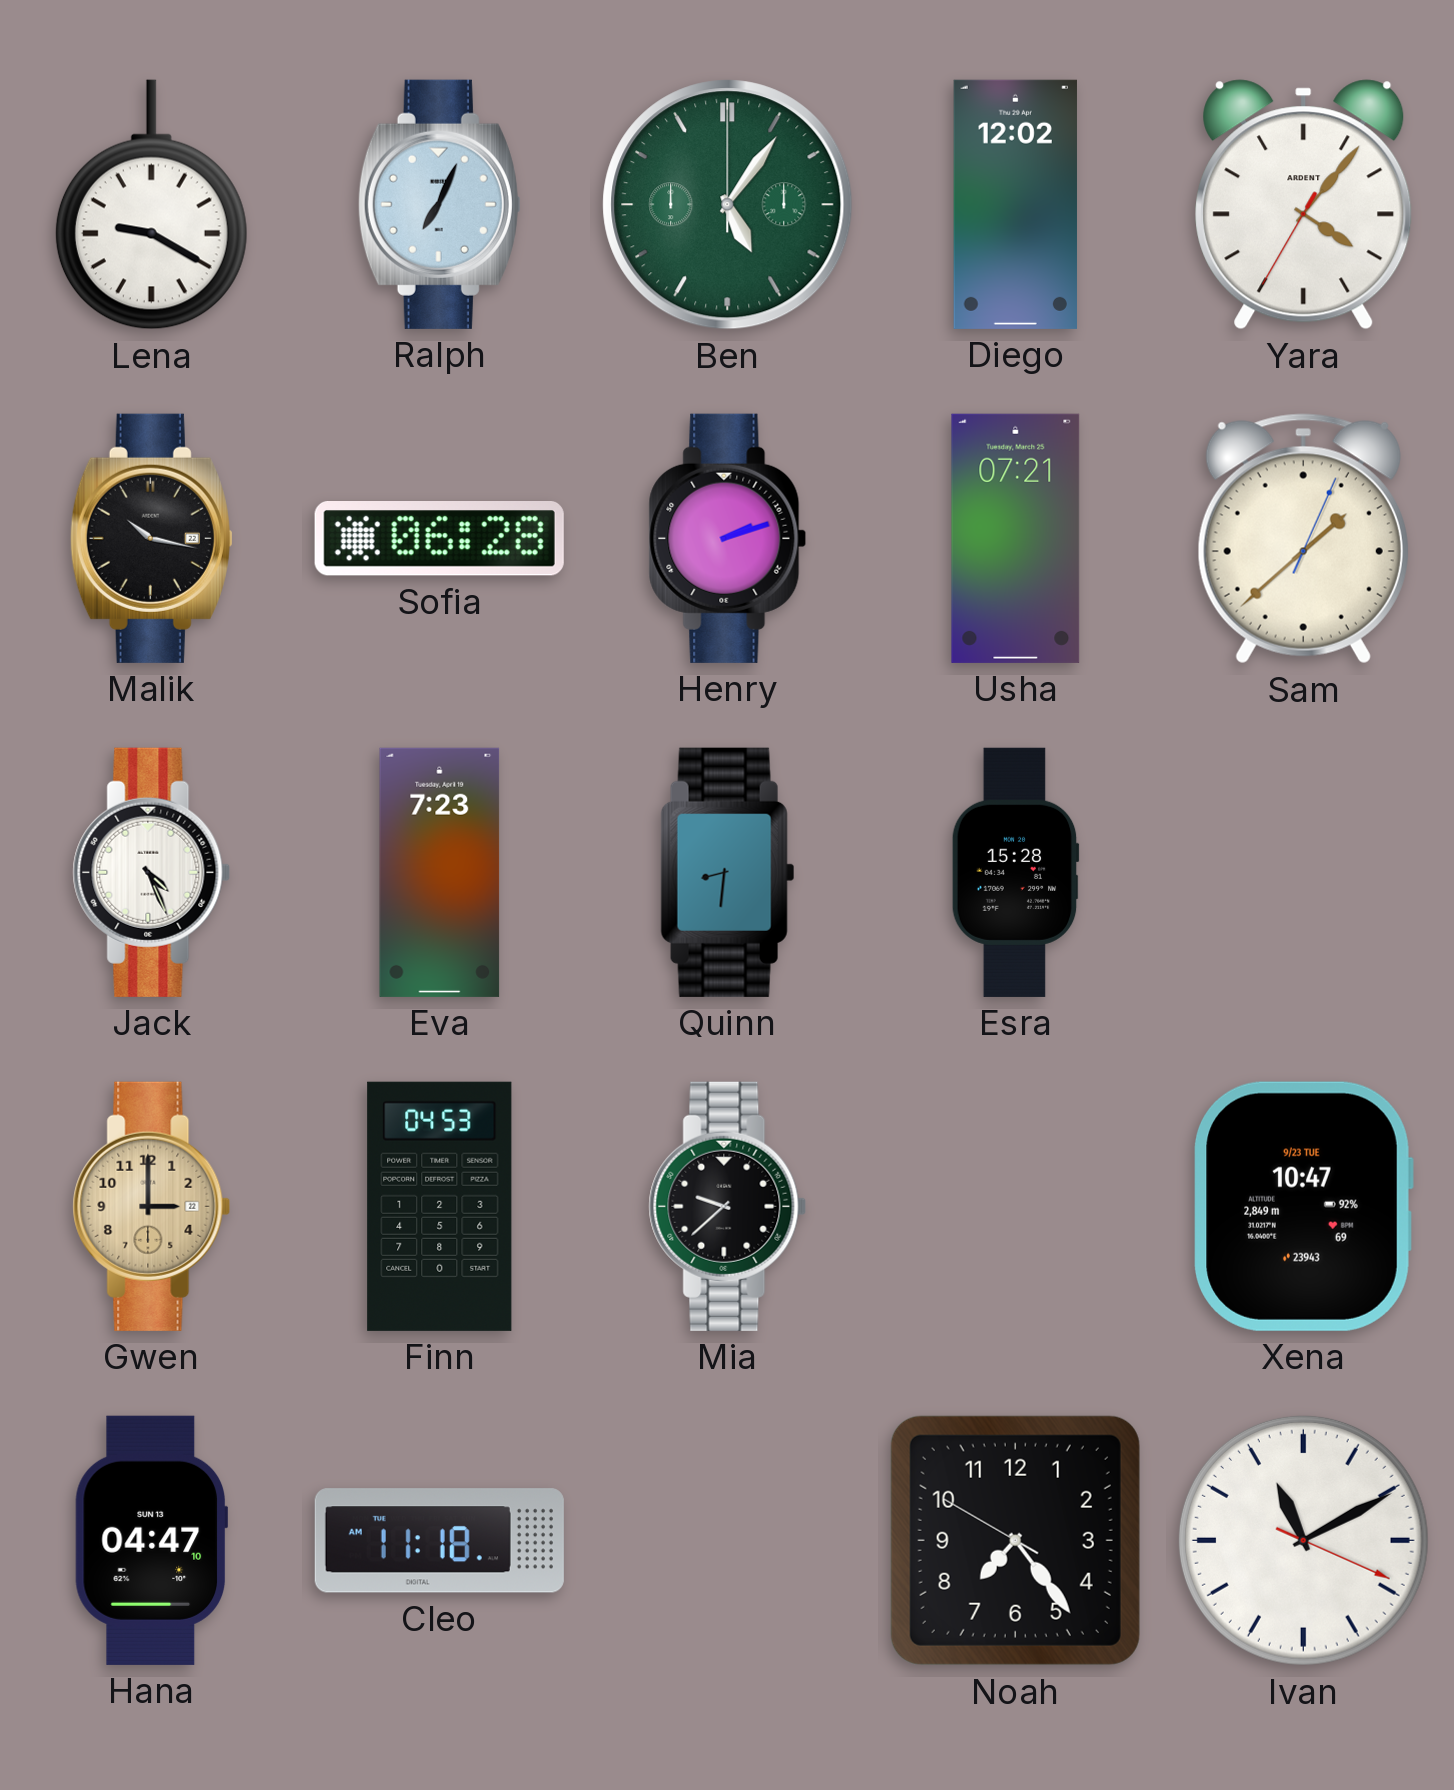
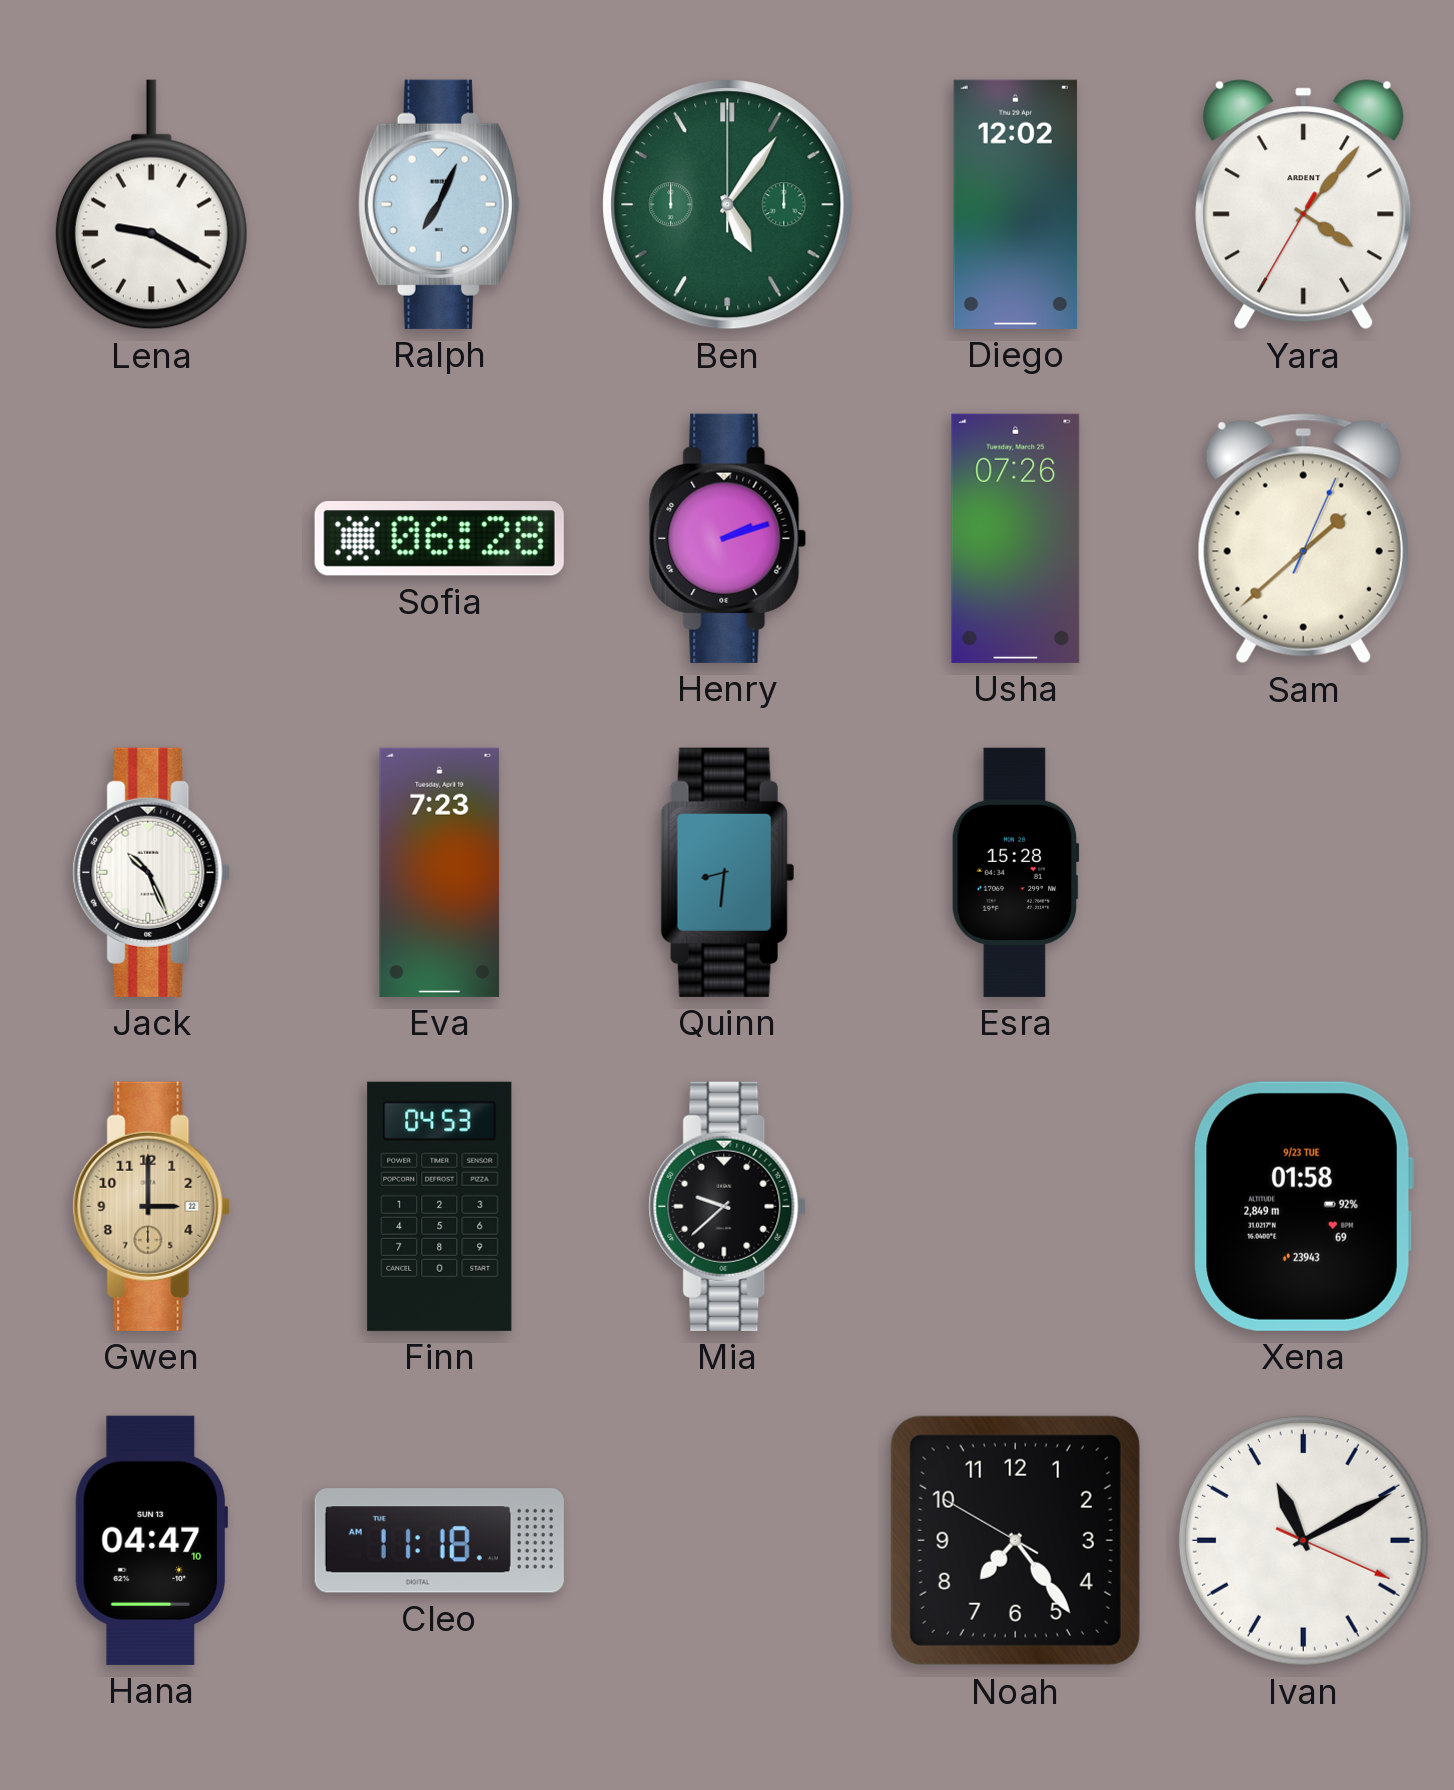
Malik: 10:17 -> none
Usha: 07:21 -> 07:26
Jack: 4:26 -> 10:26
Xena: 10:47 -> 01:58
